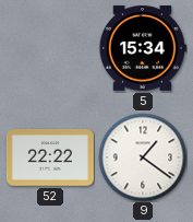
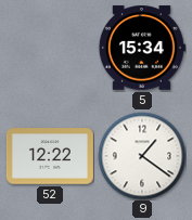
52: 22:22 -> 12:22
